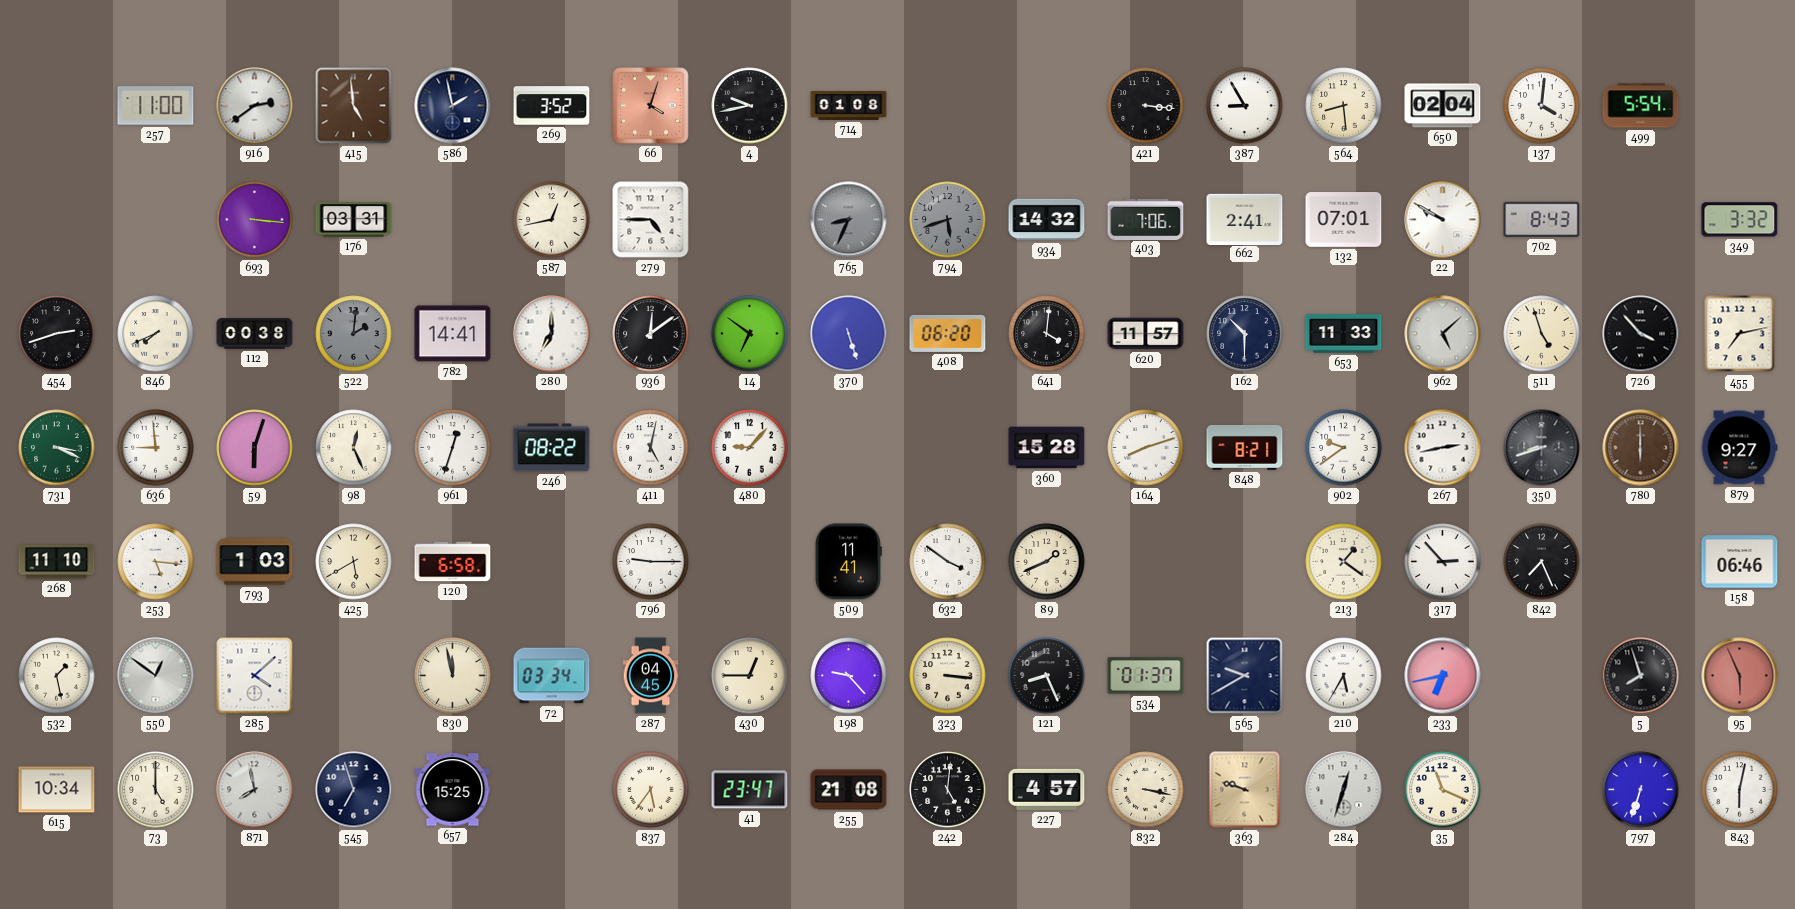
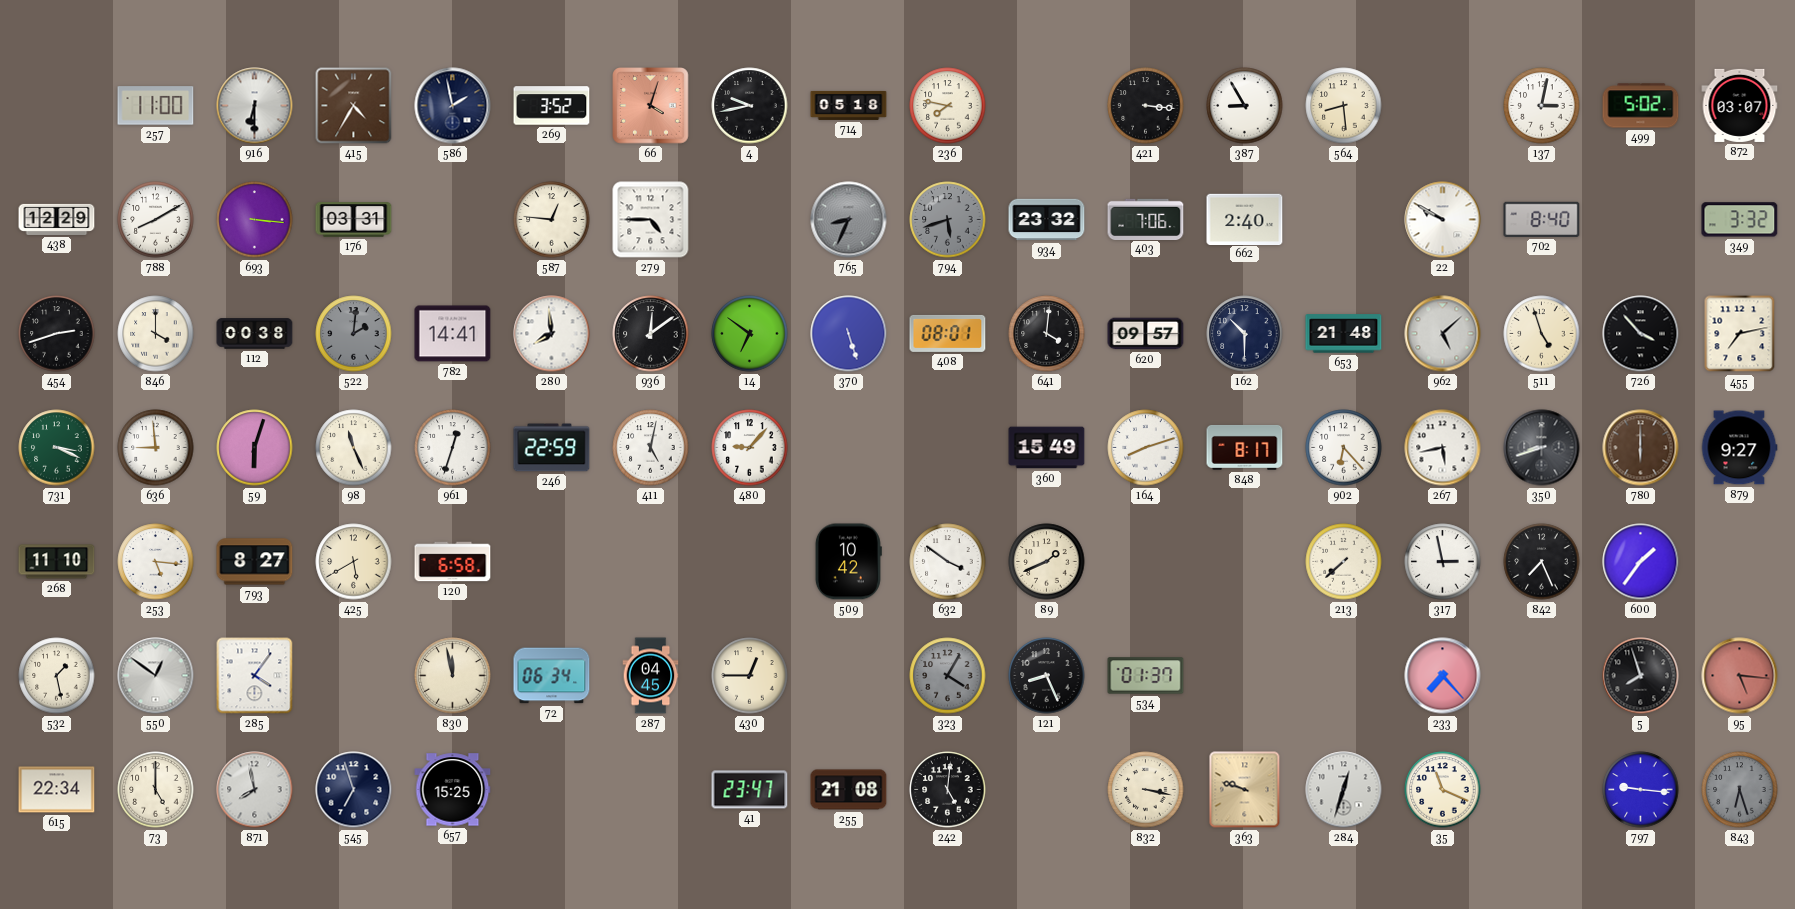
916: 2:39 -> 6:30
415: 4:59 -> 4:35
714: 01:08 -> 05:18
236: none -> 7:47
650: 02:04 -> none
137: 4:01 -> 3:02
499: 5:54 -> 5:02
872: none -> 03:07
438: none -> 12:29
788: none -> 8:10
587: 12:43 -> 12:46
934: 14:32 -> 23:32
662: 2:41 -> 2:40
132: 07:01 -> none
702: 8:43 -> 8:40
846: 7:41 -> 4:00
280: 7:00 -> 7:59
408: 06:20 -> 08:01
620: 11:57 -> 09:57
653: 11:33 -> 21:48
98: 12:26 -> 11:26
246: 08:22 -> 22:59
360: 15:28 -> 15:49
848: 8:21 -> 8:17
902: 9:39 -> 6:23
267: 2:43 -> 5:43
793: 1:03 -> 8:27
796: 9:15 -> none
509: 11:41 -> 10:42
213: 1:21 -> 7:38
317: 2:53 -> 2:58
600: none -> 1:36
158: 06:46 -> none
285: 4:08 -> 4:06
72: 03:34 -> 06:34
198: 9:23 -> none
323: 3:16 -> 4:05
323 dial: cream -> grey
565: 9:40 -> none
210: 5:35 -> none
233: 6:43 -> 7:23
95: 5:56 -> 5:16
615: 10:34 -> 22:34
837: 5:36 -> none
227: 4:57 -> none
797: 6:33 -> 9:16
843: 6:02 -> 6:27
843 dial: white -> grey
